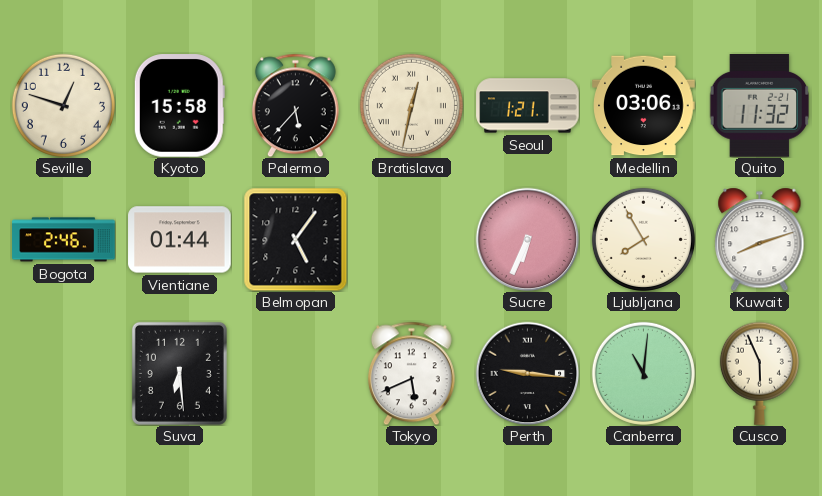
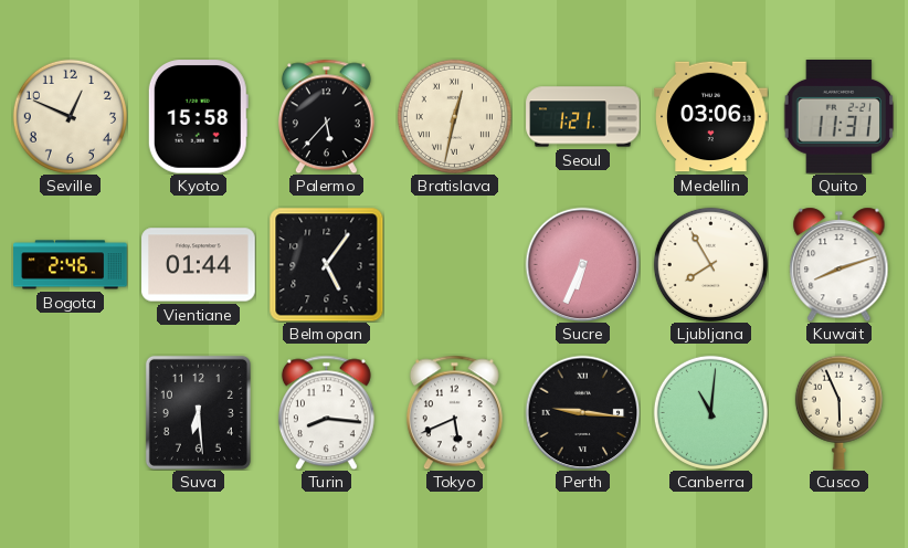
Seville: 12:48 -> 12:49
Quito: 11:32 -> 11:31
Turin: none -> 8:16
